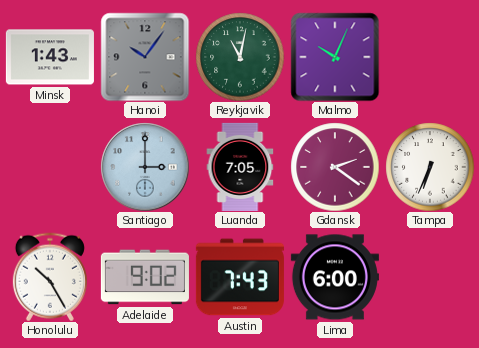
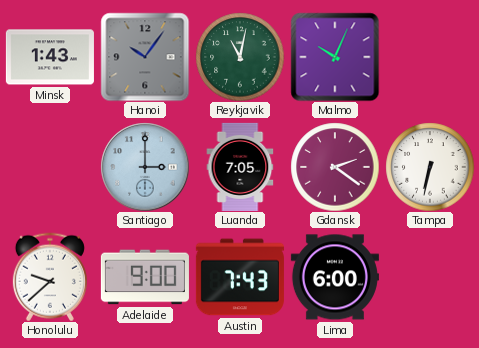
Tampa: 6:34 -> 6:32
Honolulu: 10:25 -> 9:38
Adelaide: 9:02 -> 9:00
